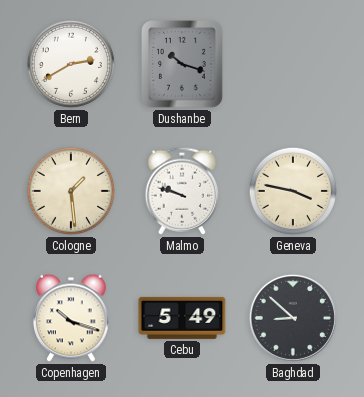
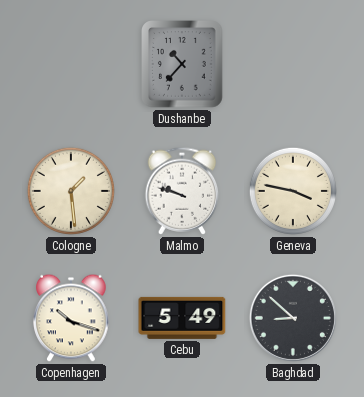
Bern: 2:40 -> none
Dushanbe: 10:18 -> 10:37
